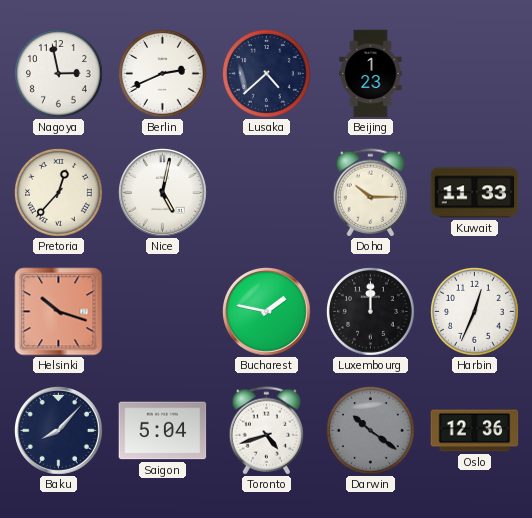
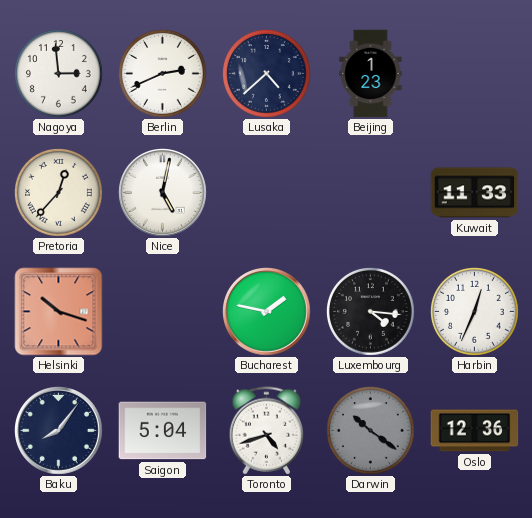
Nagoya: 2:58 -> 2:59
Doha: 10:15 -> none
Luxembourg: 12:00 -> 4:16
Baku: 8:07 -> 8:06
